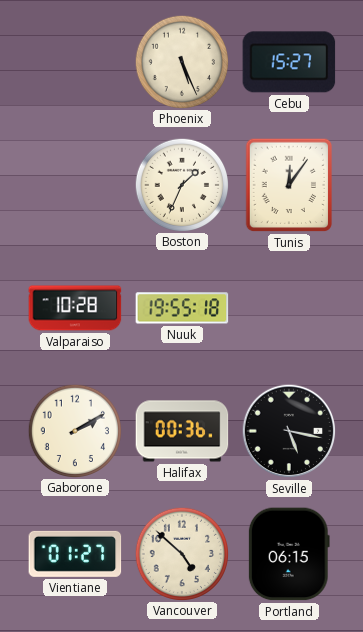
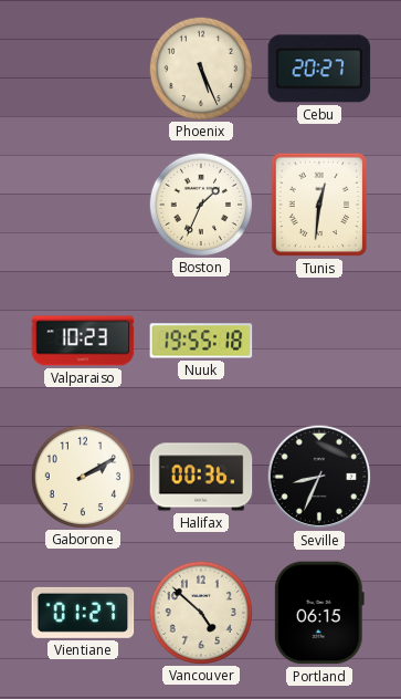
Cebu: 15:27 -> 20:27
Tunis: 12:06 -> 12:31
Valparaiso: 10:28 -> 10:23
Seville: 5:17 -> 8:34
